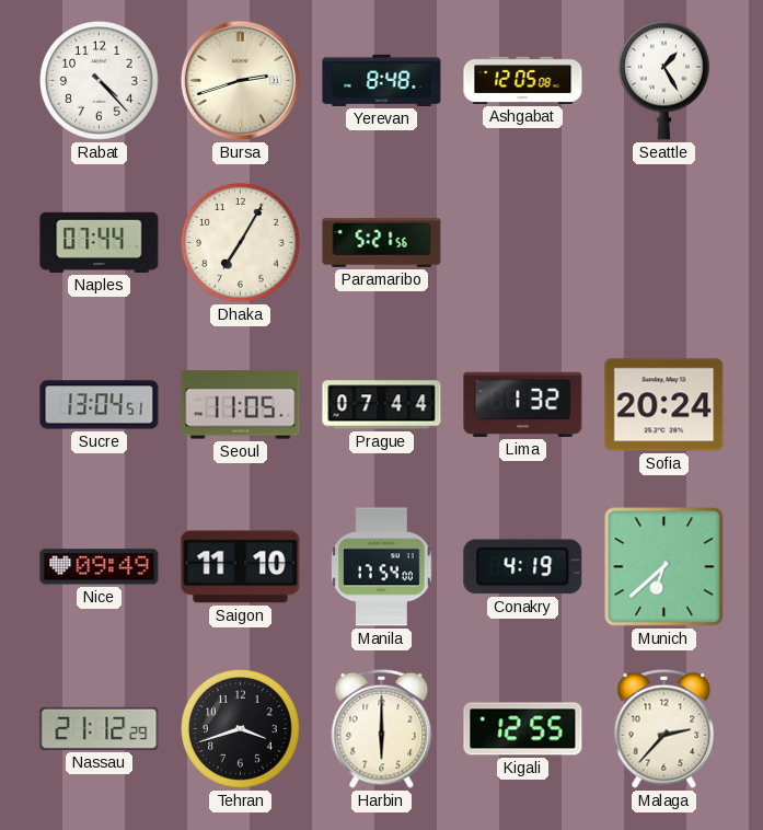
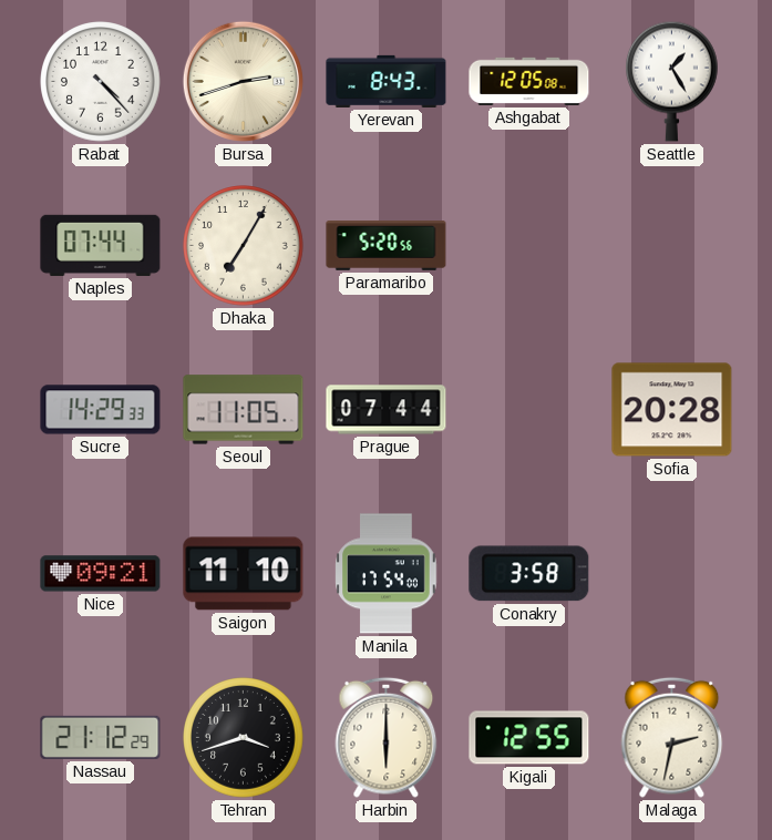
Yerevan: 8:48 -> 8:43
Paramaribo: 5:21 -> 5:20
Sucre: 13:04 -> 14:29
Lima: 1:32 -> none
Sofia: 20:24 -> 20:28
Nice: 09:49 -> 09:21
Conakry: 4:19 -> 3:58
Munich: 6:38 -> none
Malaga: 2:37 -> 2:32
